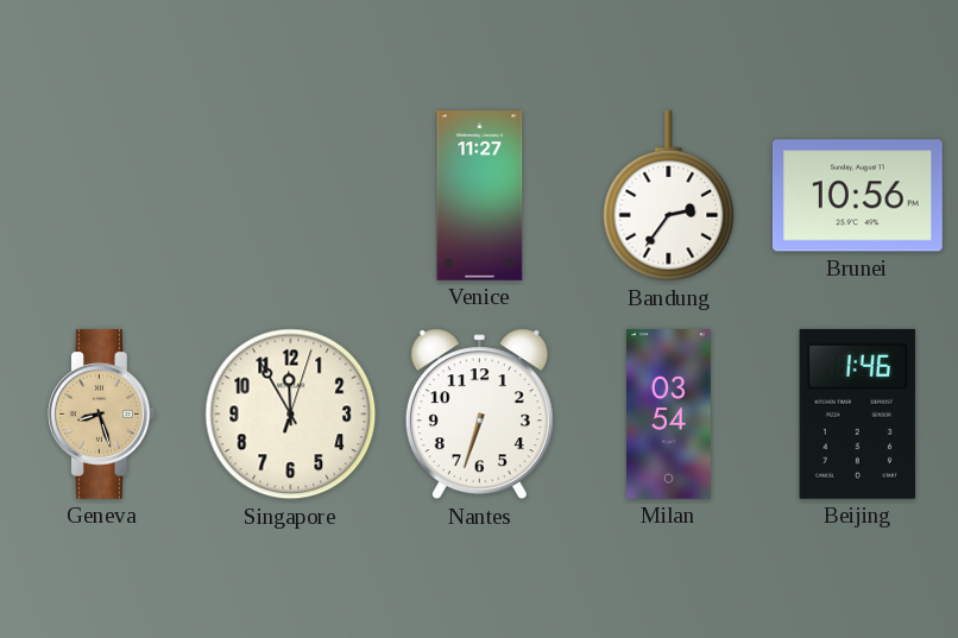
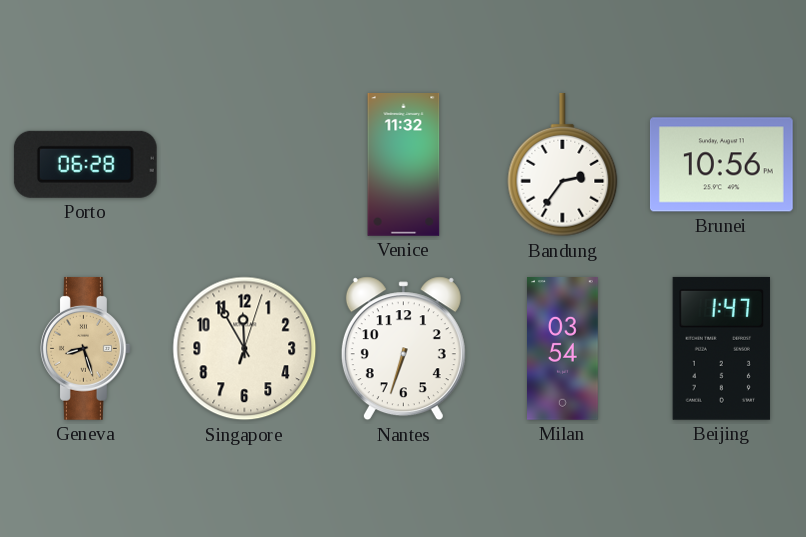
Porto: none -> 06:28
Venice: 11:27 -> 11:32
Beijing: 1:46 -> 1:47
